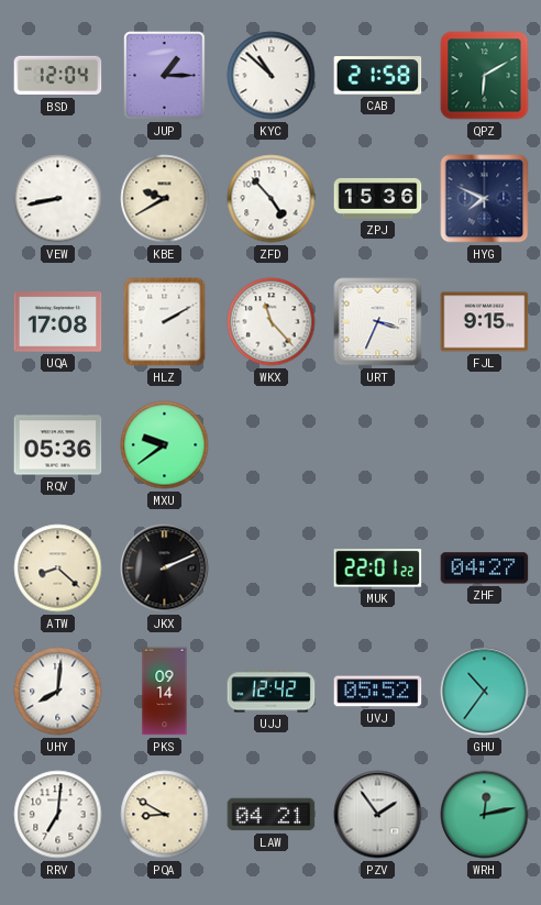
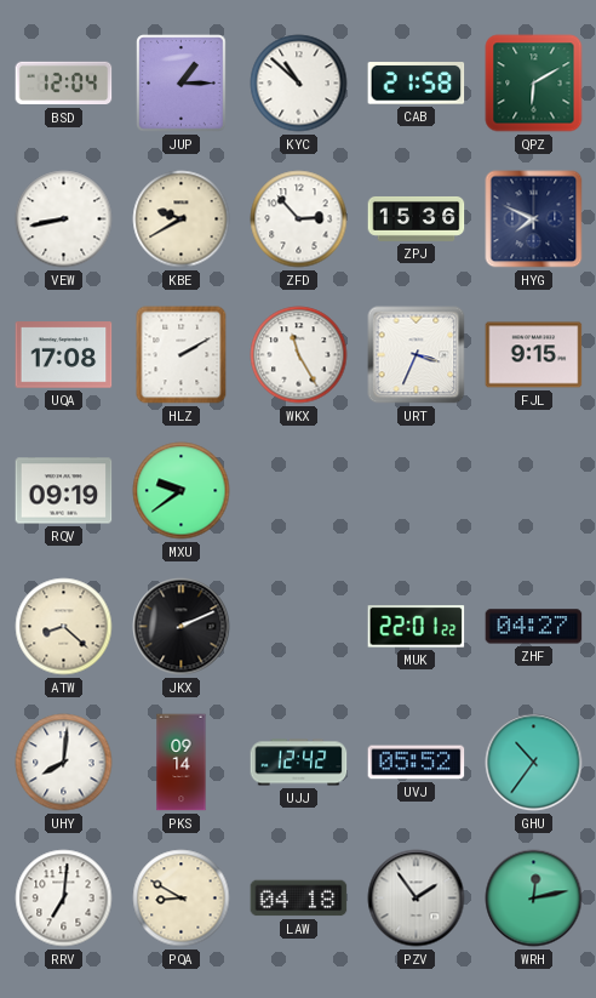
ZFD: 4:53 -> 2:53
WKX: 11:23 -> 11:25
RQV: 05:36 -> 09:19
LAW: 04:21 -> 04:18
